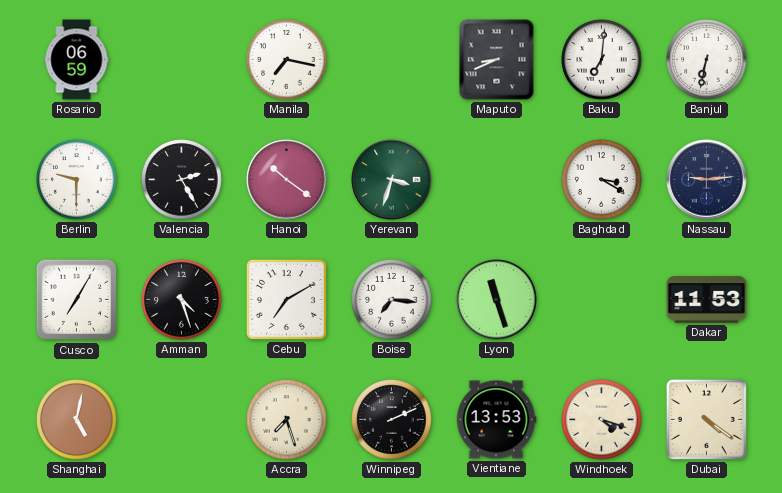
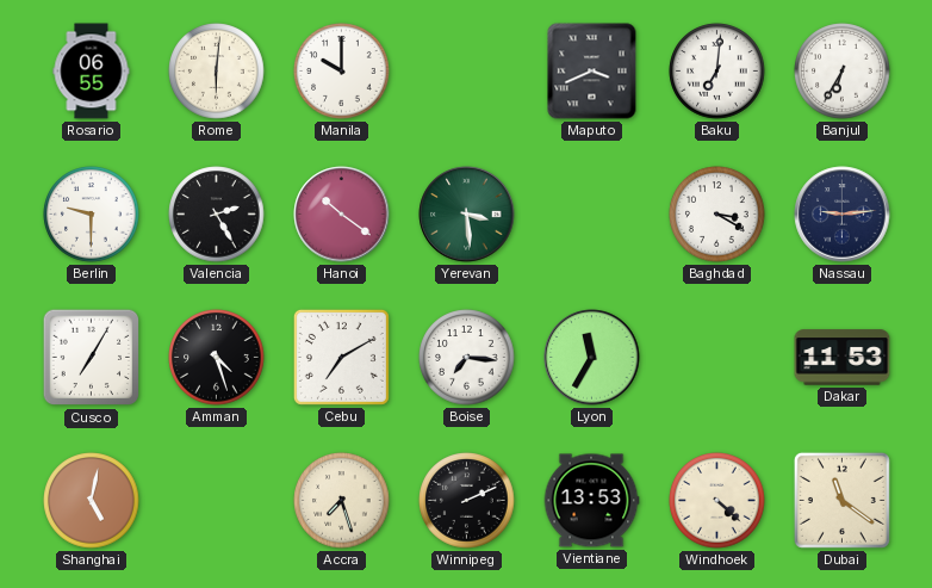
Rosario: 06:59 -> 06:55
Rome: none -> 6:01
Manila: 7:17 -> 10:00
Maputo: 8:41 -> 3:41
Banjul: 6:32 -> 6:35
Yerevan: 3:33 -> 3:29
Lyon: 11:27 -> 11:35
Windhoek: 4:18 -> 4:22
Dubai: 4:21 -> 11:21
